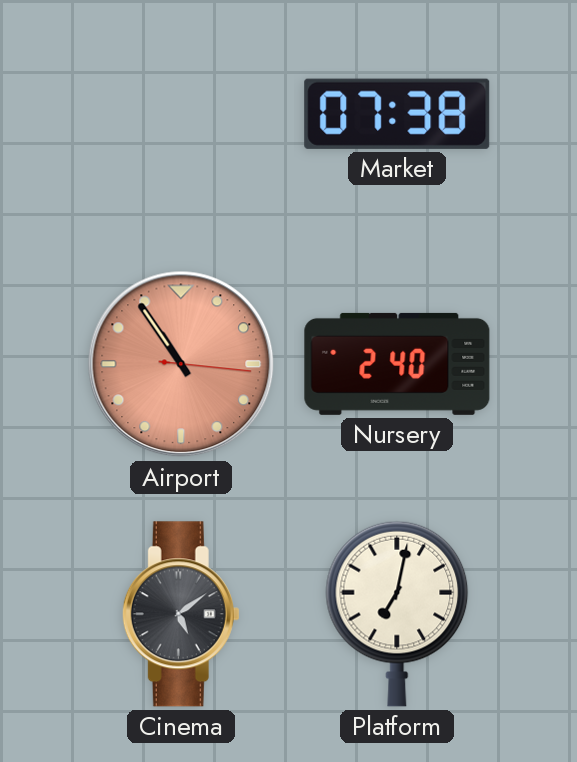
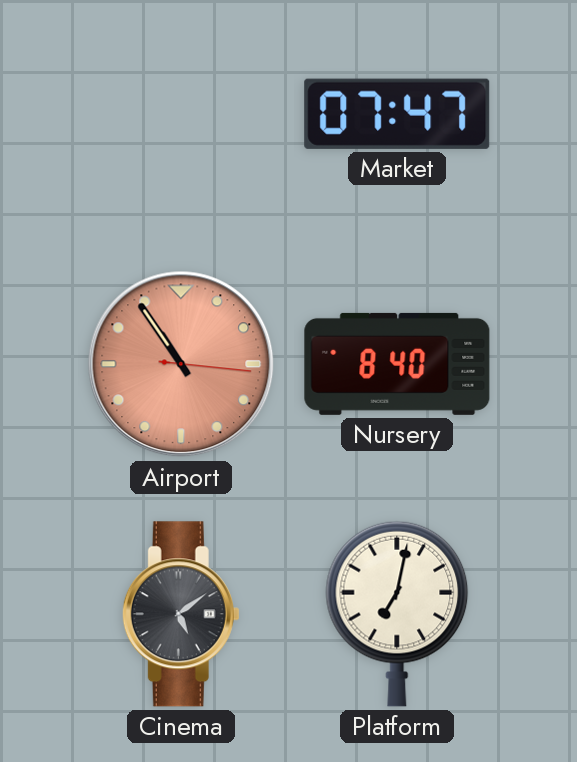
Market: 07:38 -> 07:47
Nursery: 2:40 -> 8:40
